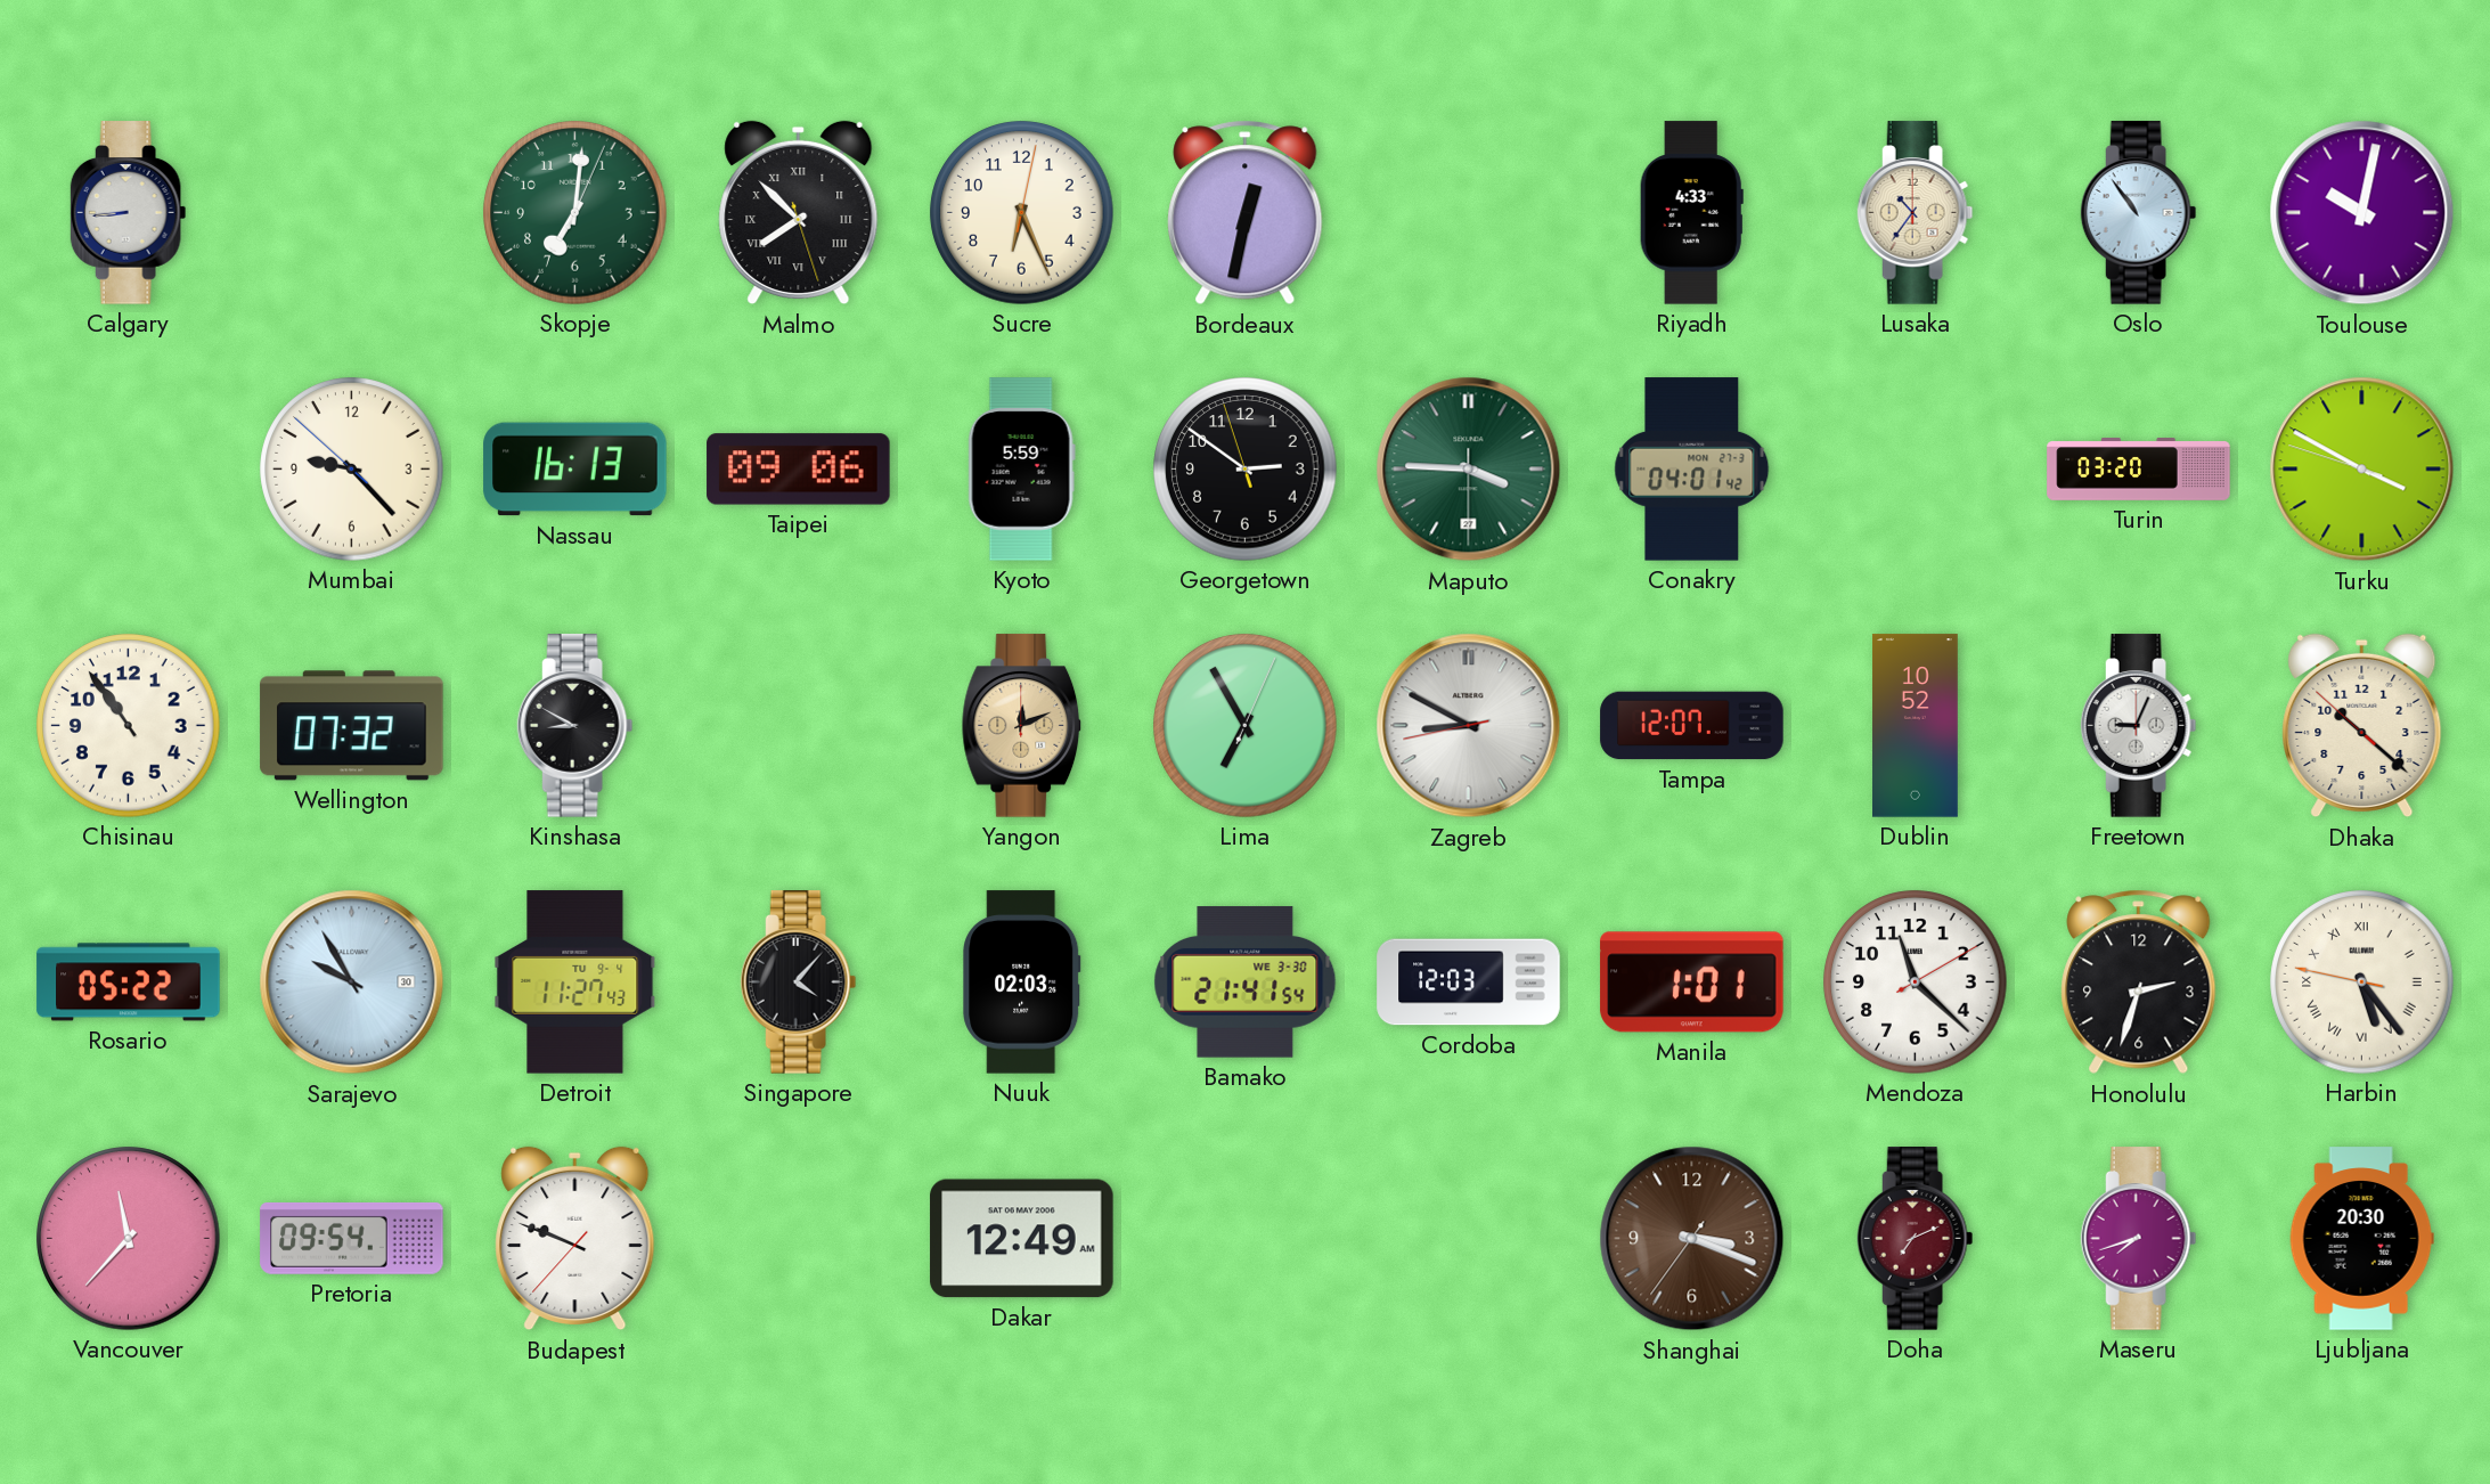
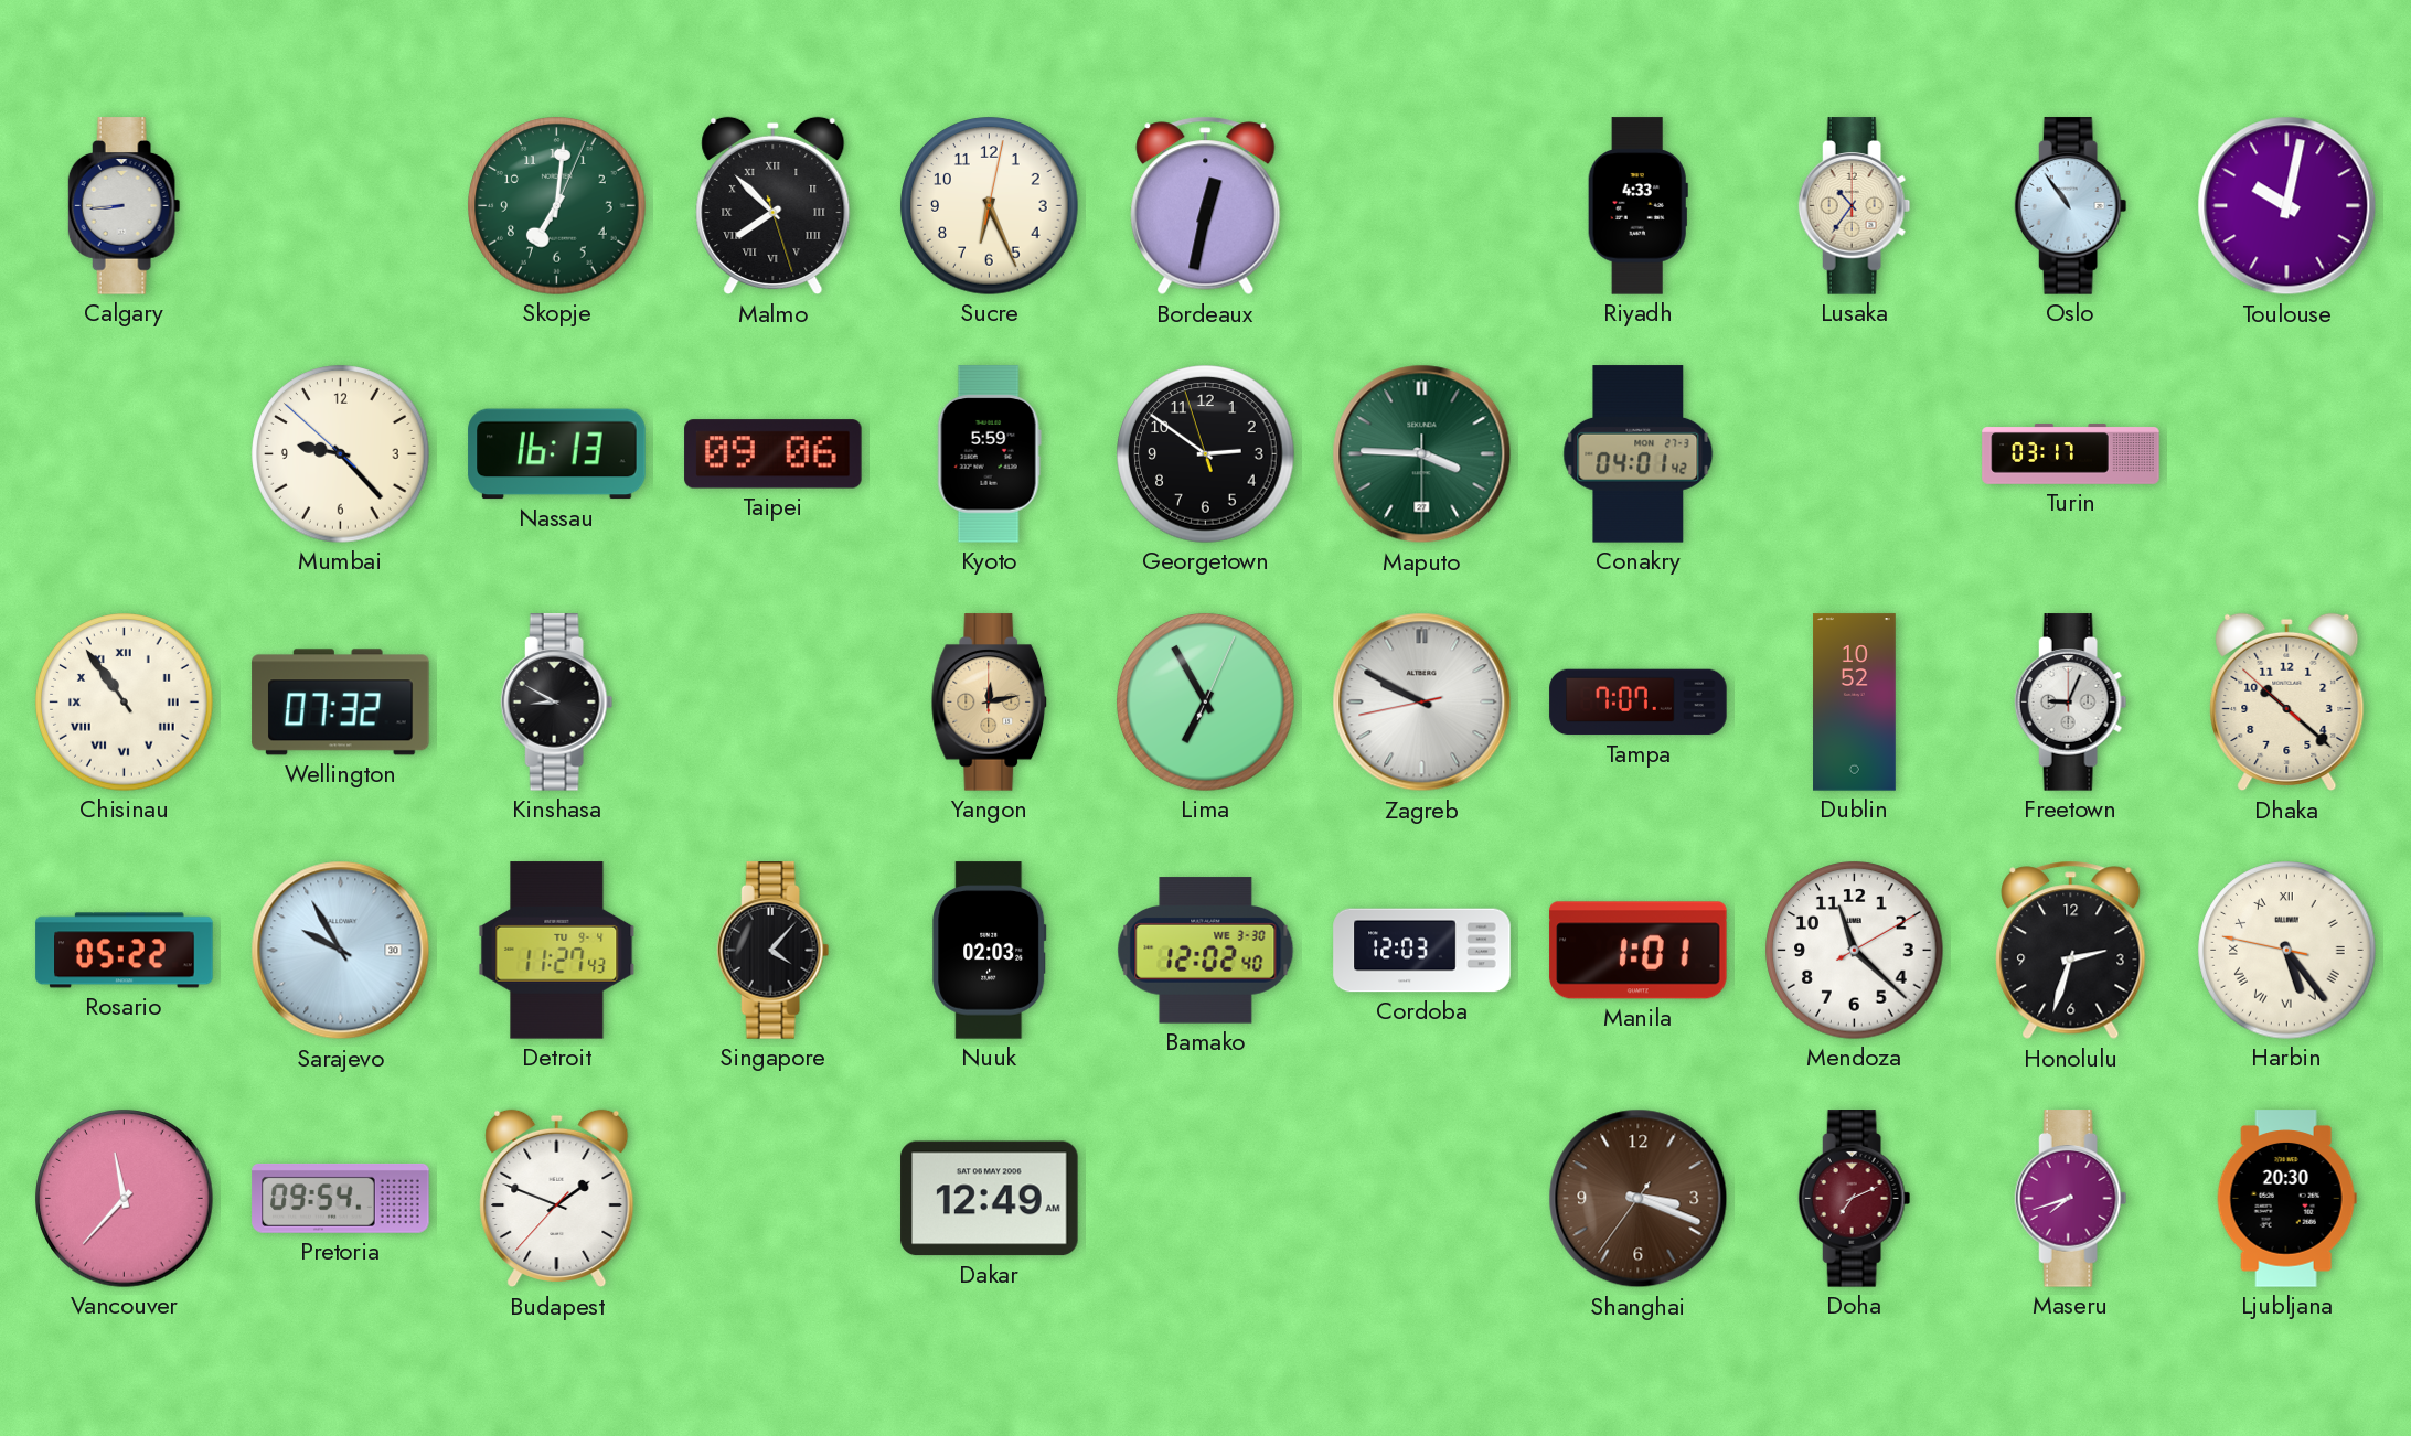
Turin: 03:20 -> 03:17
Turku: 3:49 -> none
Chisinau numerals: Arabic -> Roman
Yangon: 12:11 -> 12:13
Zagreb: 8:49 -> 9:49
Tampa: 12:07 -> 7:07
Bamako: 21:41 -> 12:02
Budapest: 9:48 -> 1:48
